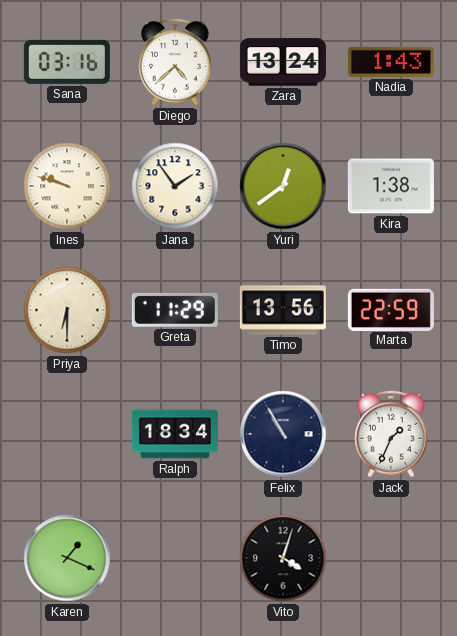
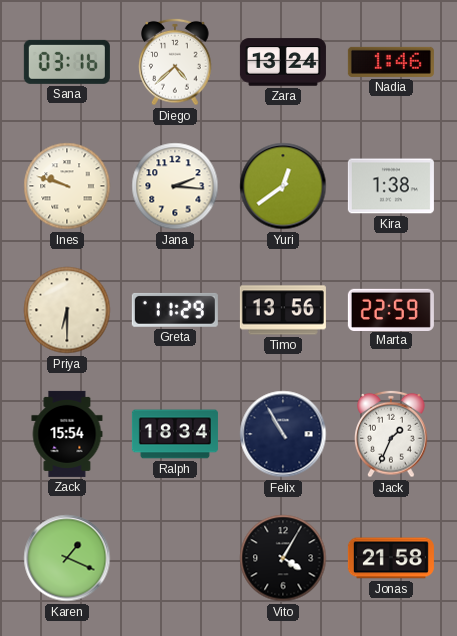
Nadia: 1:43 -> 1:46
Jana: 1:54 -> 2:16
Zack: none -> 15:54
Vito: 4:03 -> 4:05
Jonas: none -> 21:58
